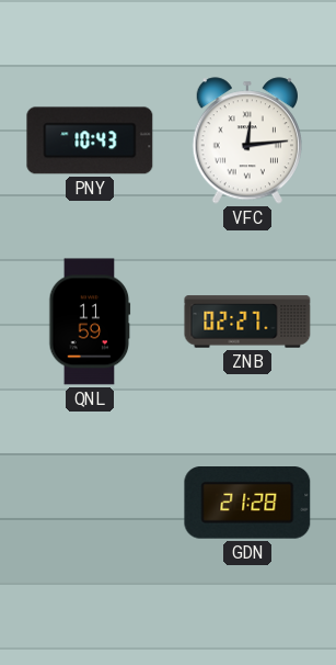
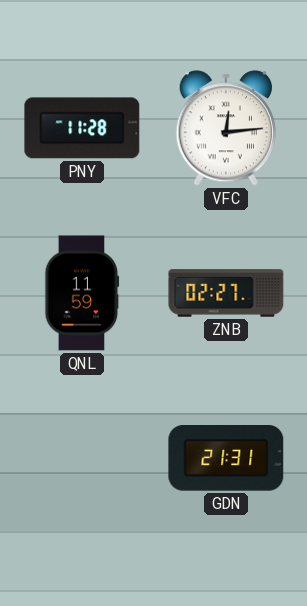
PNY: 10:43 -> 11:28
GDN: 21:28 -> 21:31
